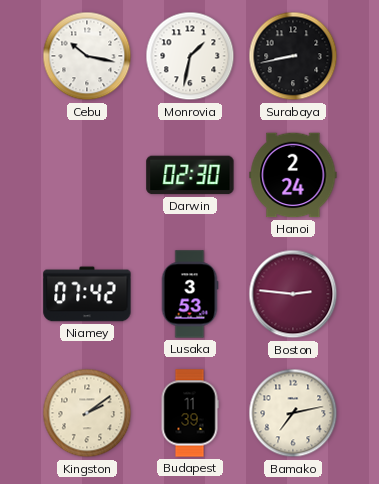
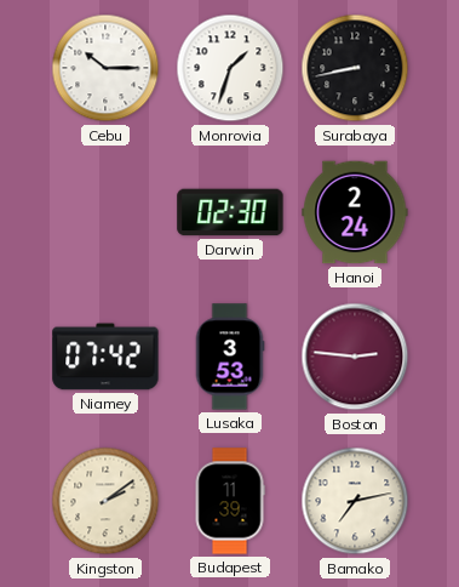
Cebu: 10:17 -> 10:15
Monrovia: 1:32 -> 1:33
